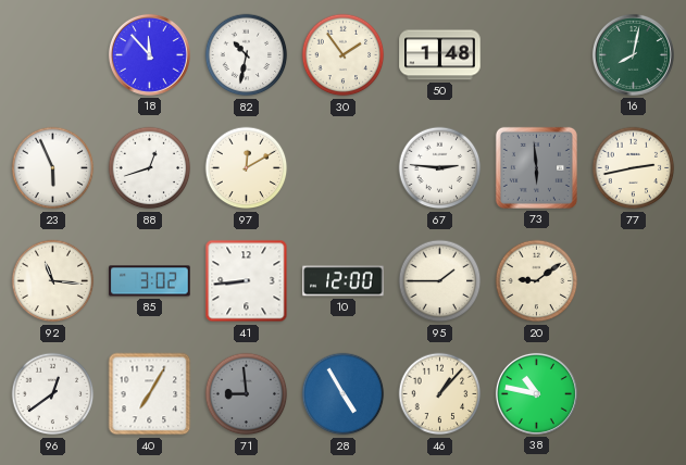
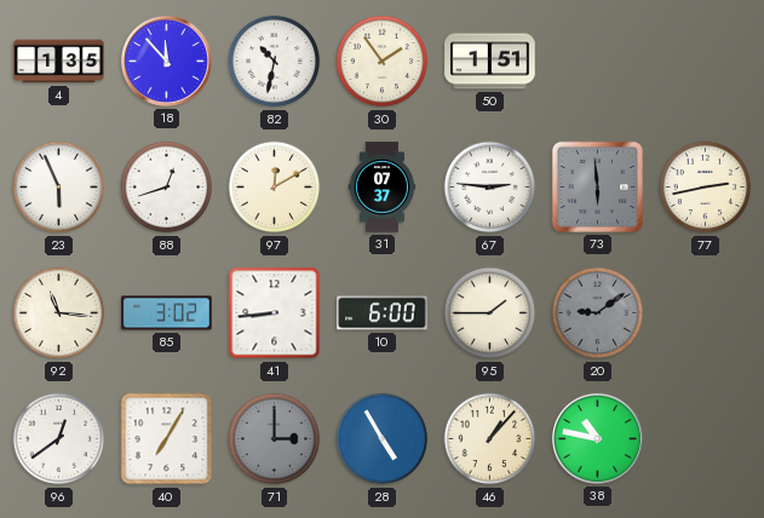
4: none -> 1:35
50: 1:48 -> 1:51
16: 8:02 -> none
31: none -> 07:37
10: 12:00 -> 6:00
20 dial: cream -> grey
71: 8:59 -> 3:00
